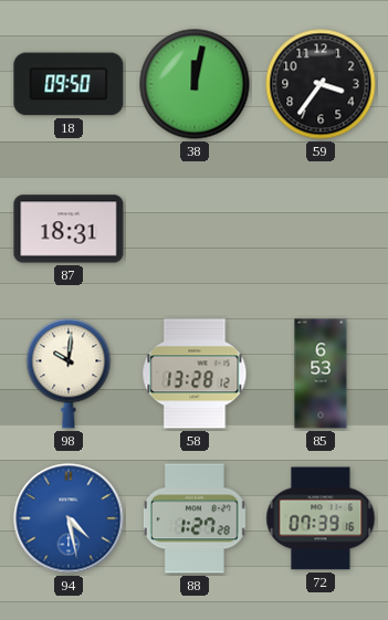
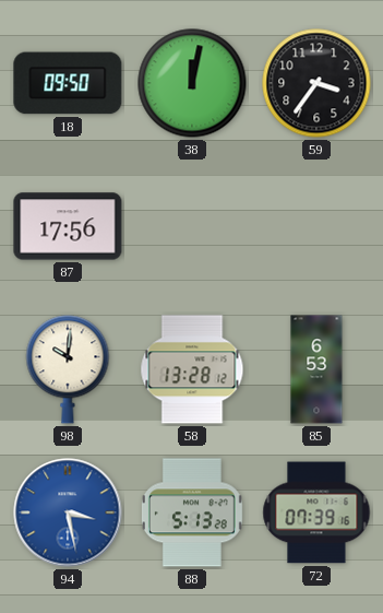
87: 18:31 -> 17:56
94: 4:28 -> 3:28
88: 1:27 -> 5:13
